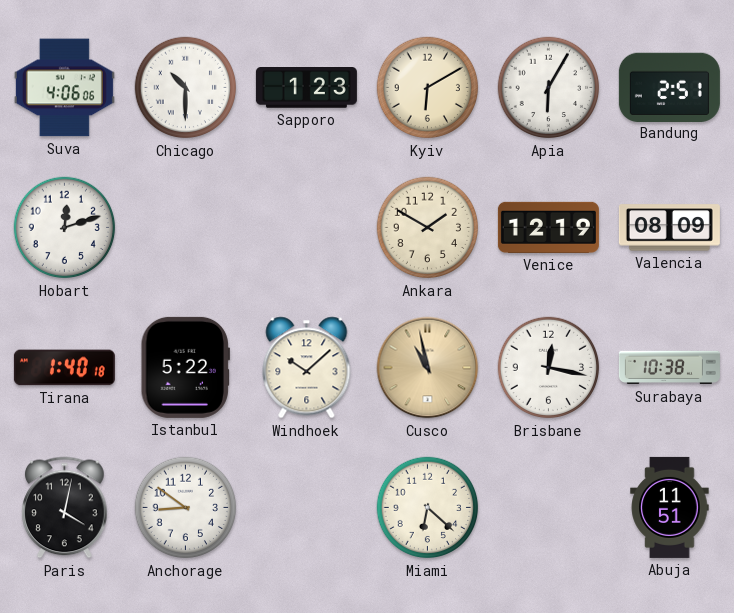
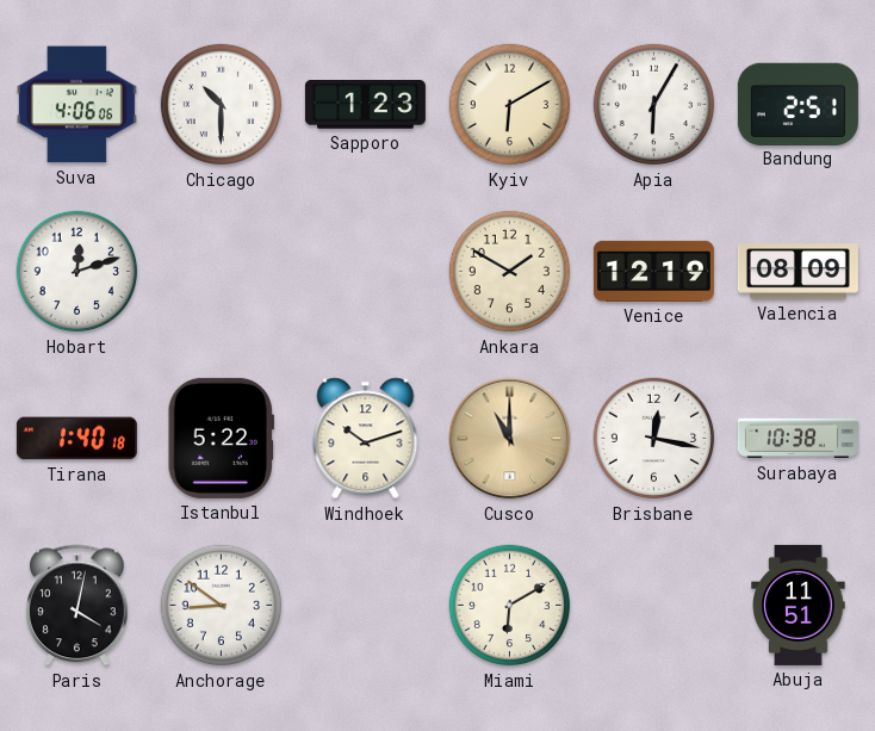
Windhoek: 10:08 -> 10:12
Cusco: 10:58 -> 11:00
Miami: 6:22 -> 6:10
